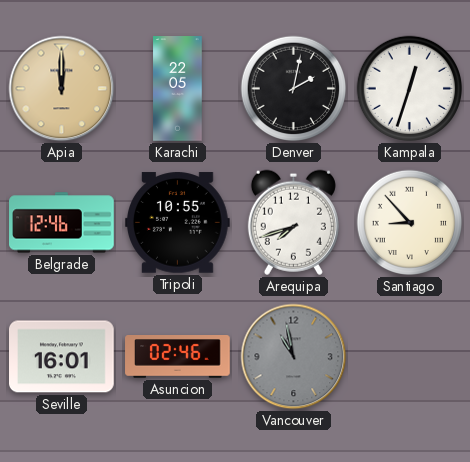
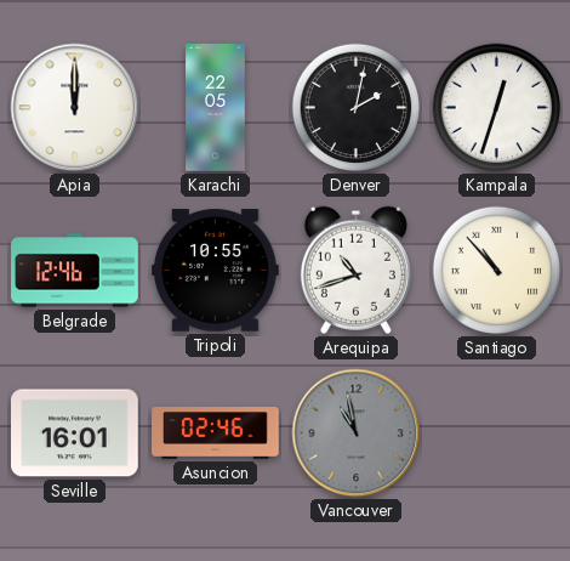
Apia dial: champagne -> white
Arequipa: 7:42 -> 10:42
Santiago: 8:53 -> 10:53
